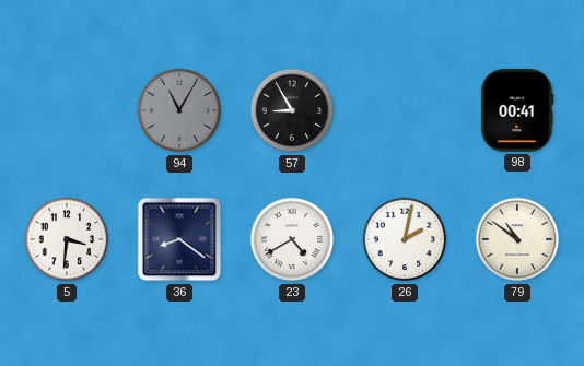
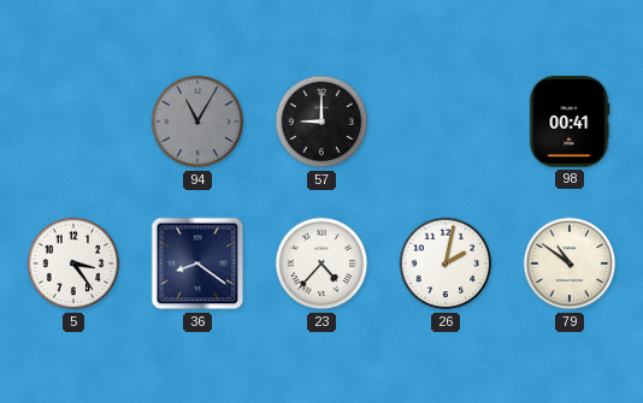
57: 8:55 -> 9:00
5: 3:31 -> 3:24
23: 4:40 -> 4:37
